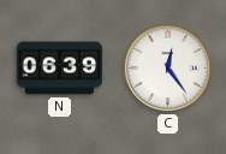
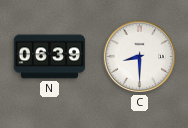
C: 12:24 -> 8:30
